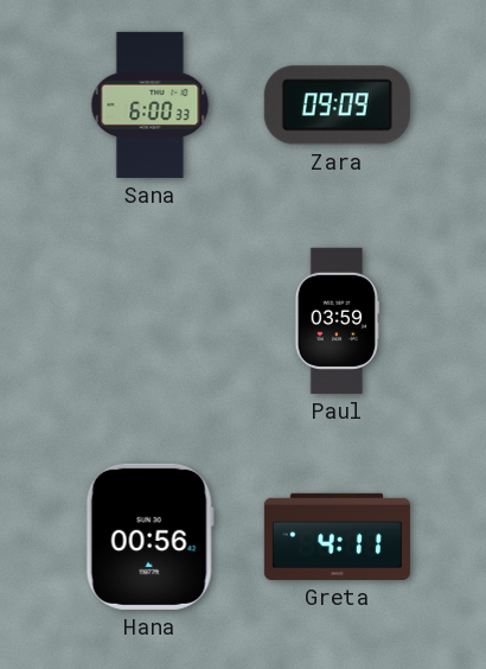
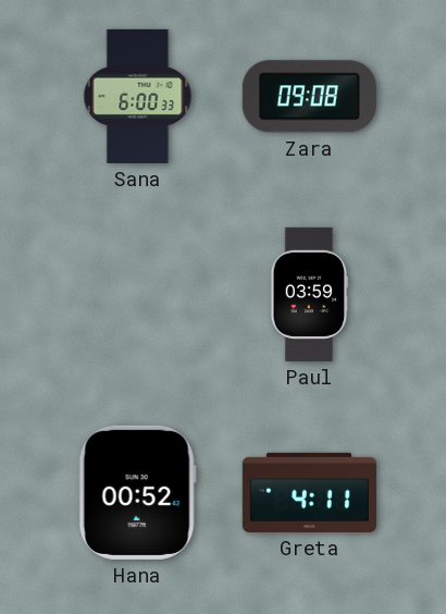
Zara: 09:09 -> 09:08
Hana: 00:56 -> 00:52
